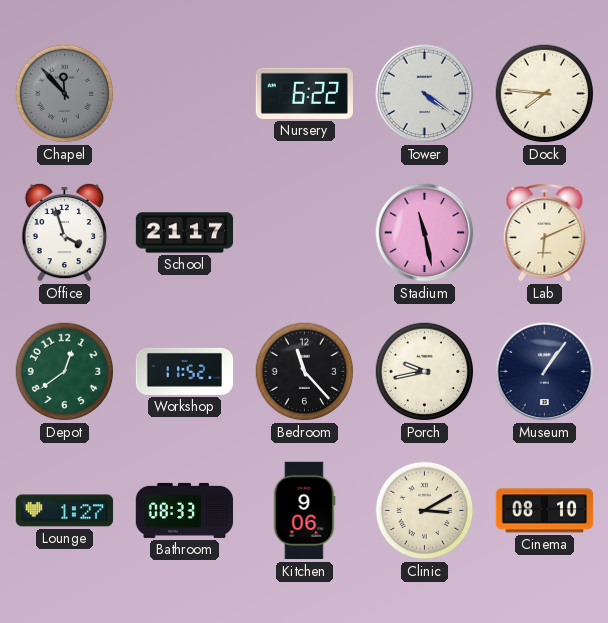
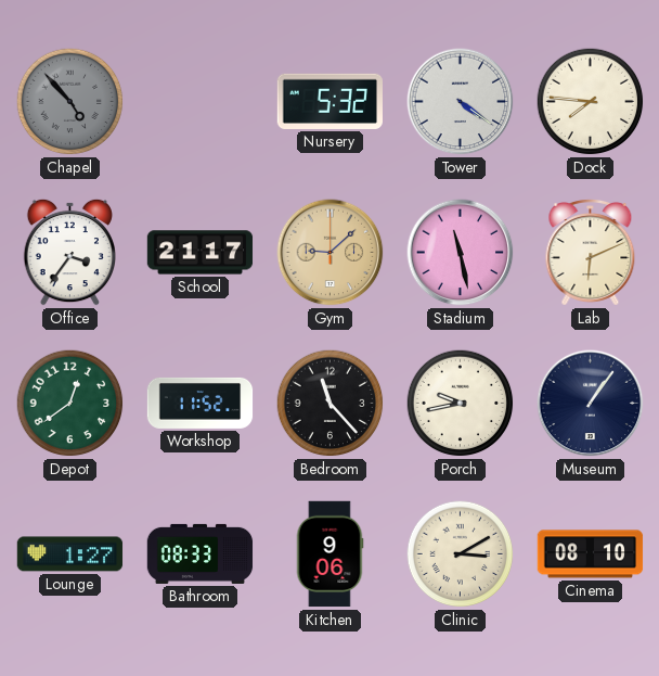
Chapel: 11:53 -> 4:53
Nursery: 6:22 -> 5:32
Office: 3:57 -> 3:36
Gym: none -> 9:08
